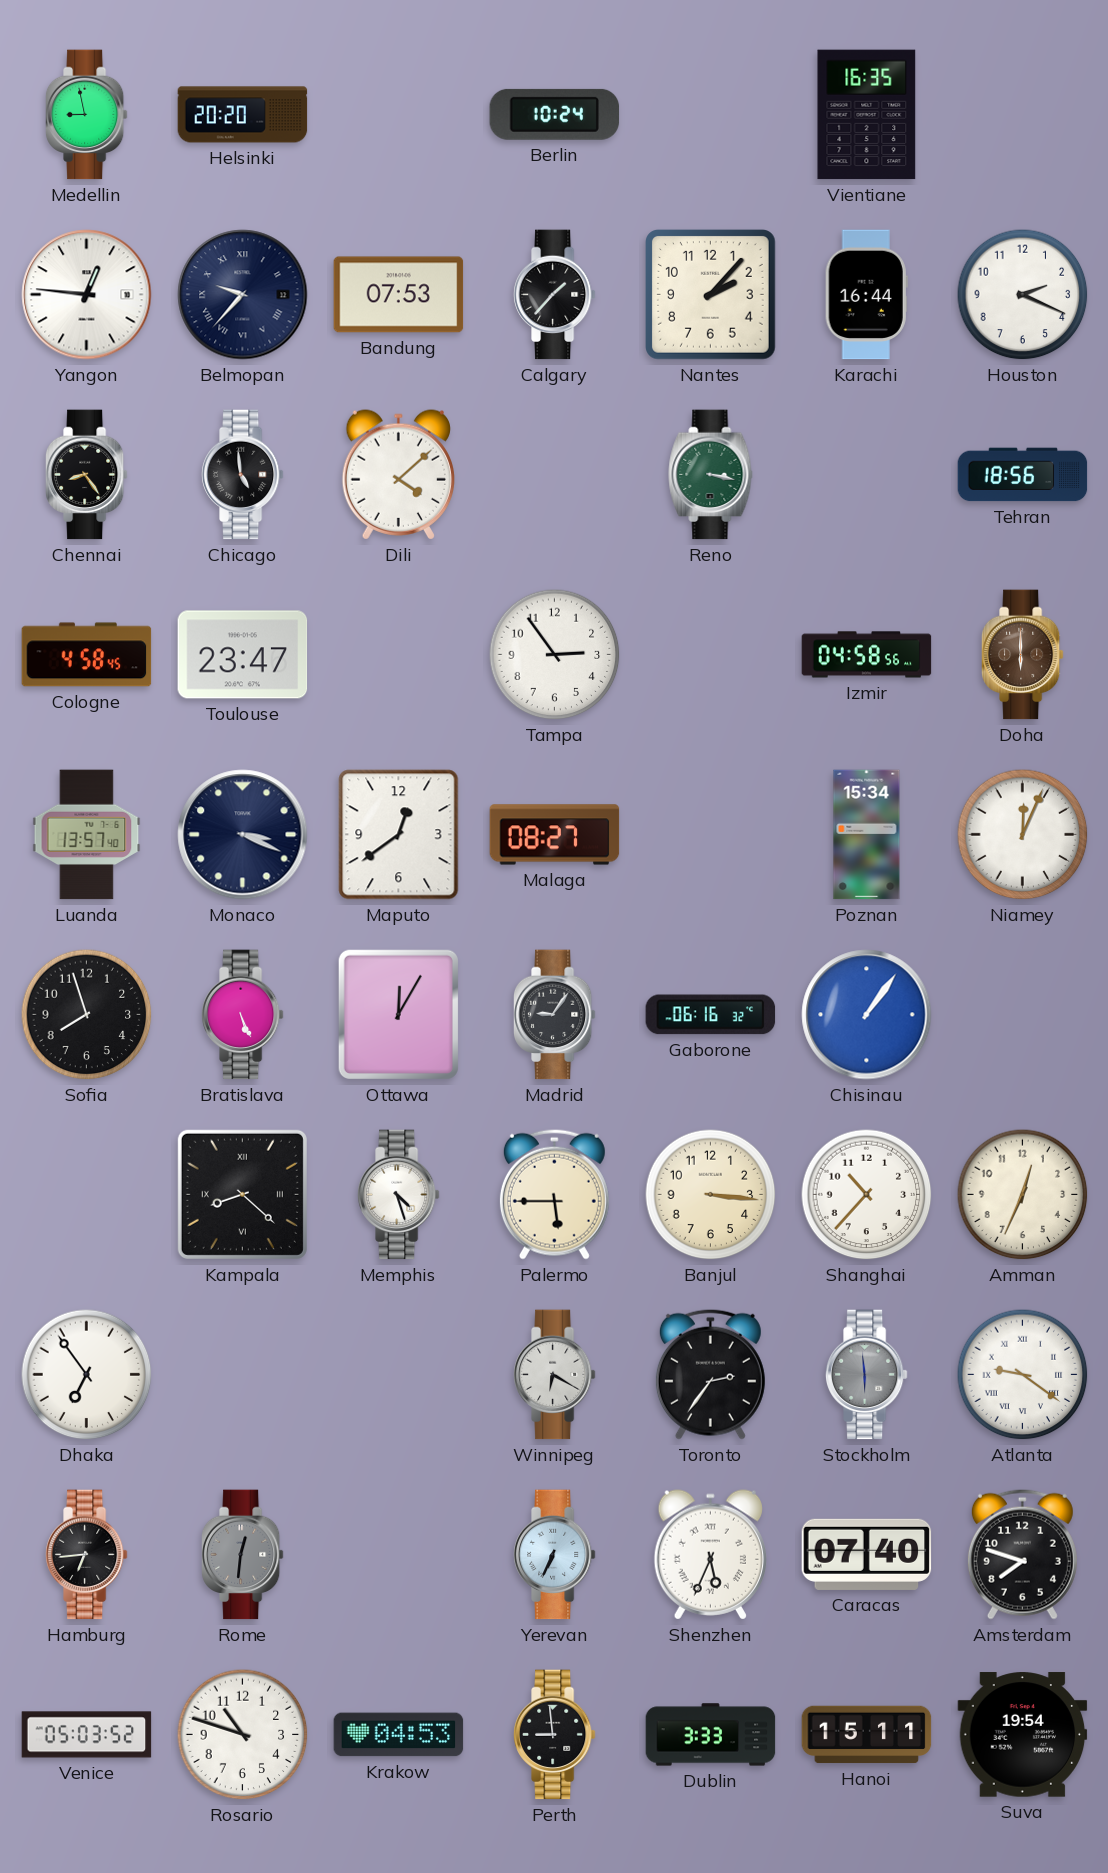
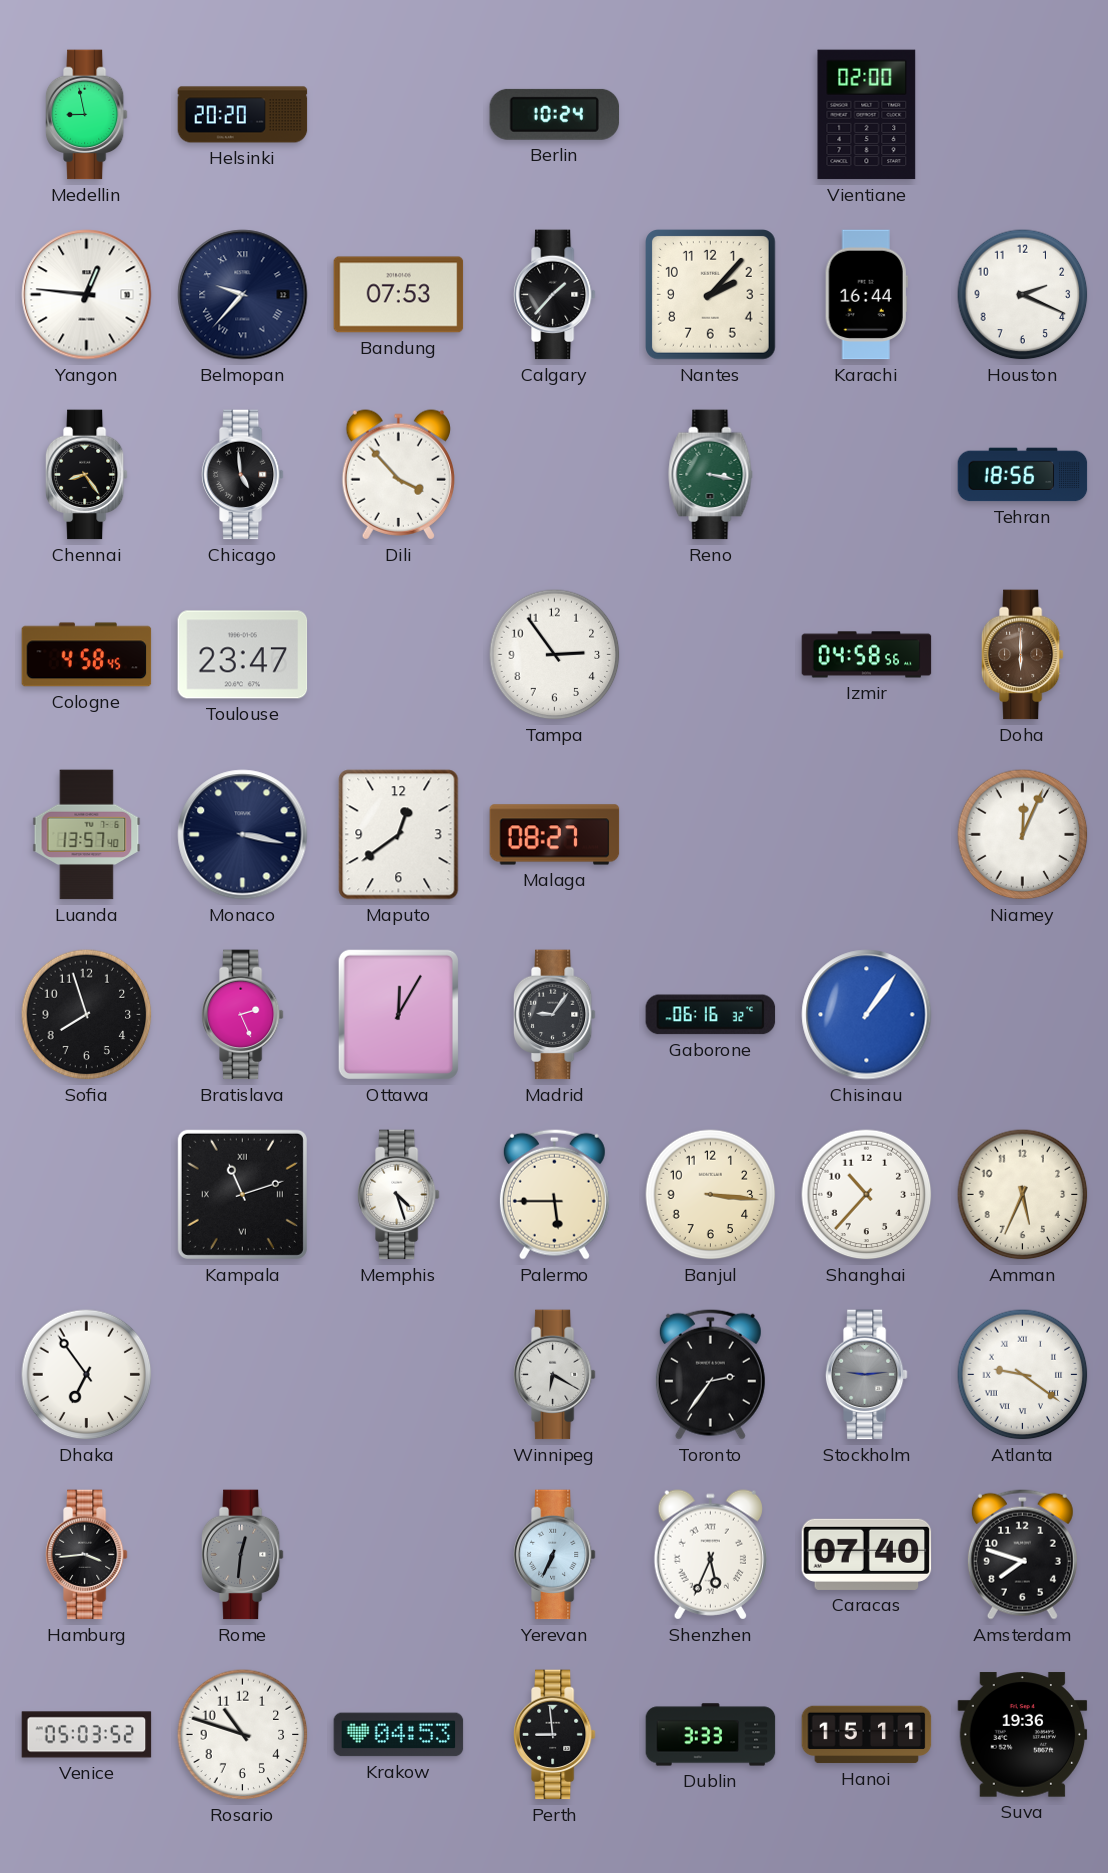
Vientiane: 16:35 -> 02:00
Dili: 4:08 -> 3:53
Monaco: 3:19 -> 3:17
Poznan: 15:34 -> none
Bratislava: 5:26 -> 2:26
Kampala: 8:22 -> 11:12
Amman: 12:34 -> 5:34
Stockholm: 5:59 -> 9:14
Hamburg: 6:44 -> 3:44
Suva: 19:54 -> 19:36
